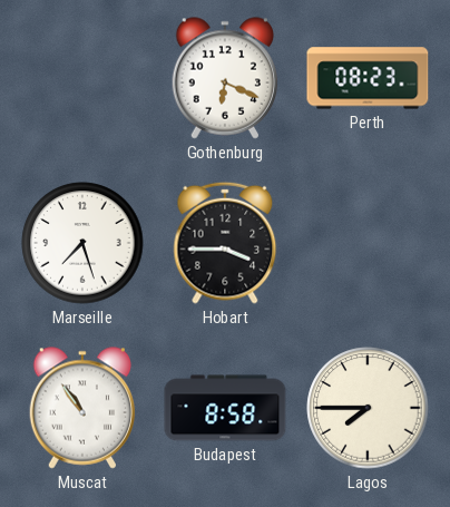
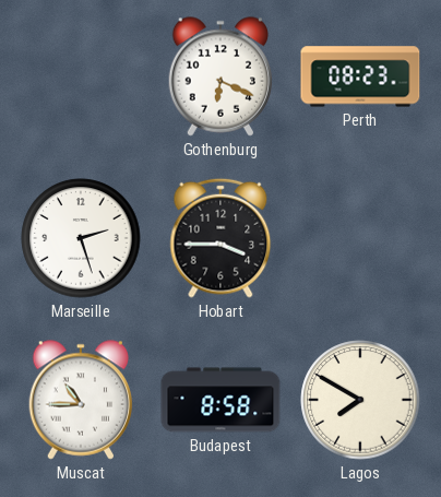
Marseille: 7:27 -> 2:27
Muscat: 10:54 -> 10:45
Lagos: 7:45 -> 7:50
